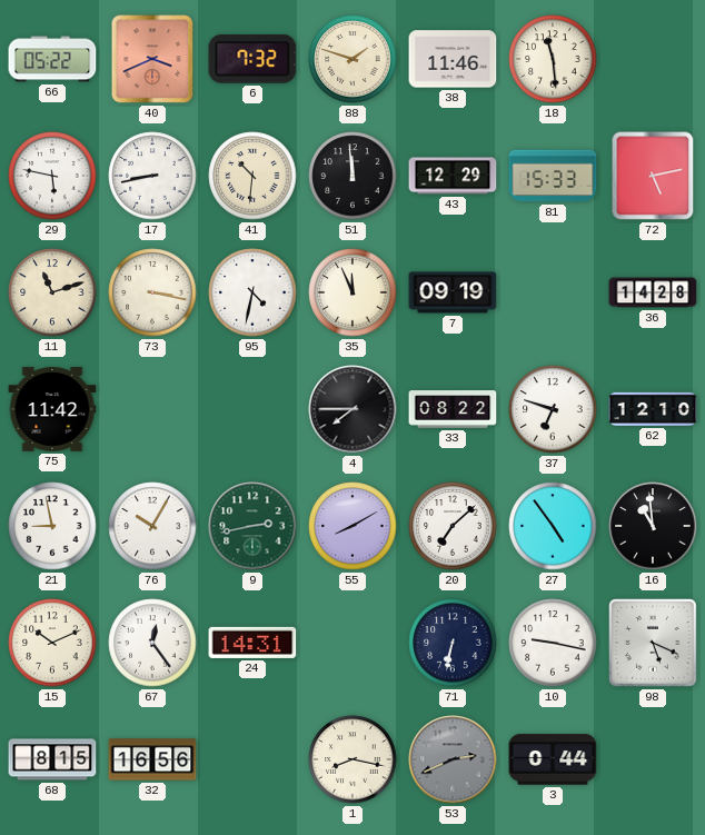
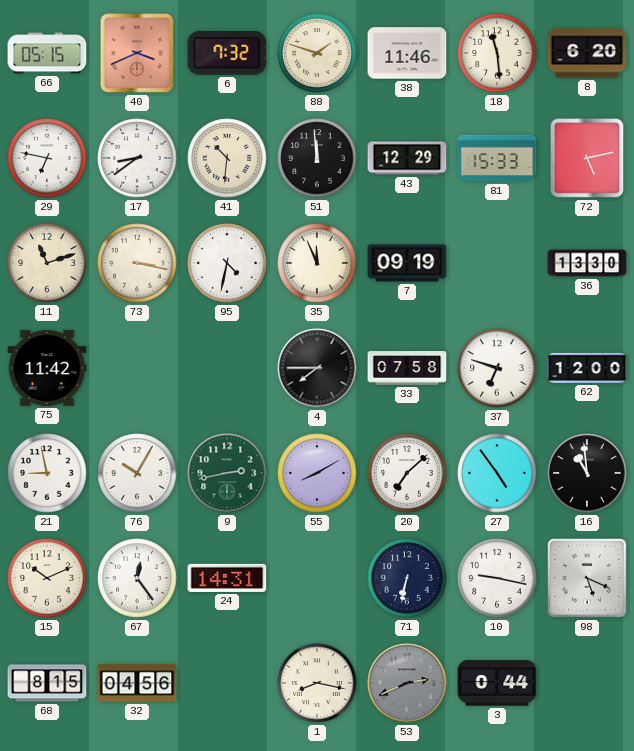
66: 05:22 -> 05:15
8: none -> 6:20
29: 5:47 -> 6:47
17: 8:43 -> 8:39
36: 14:28 -> 13:30
33: 08:22 -> 07:58
62: 12:10 -> 12:00
32: 16:56 -> 04:56
